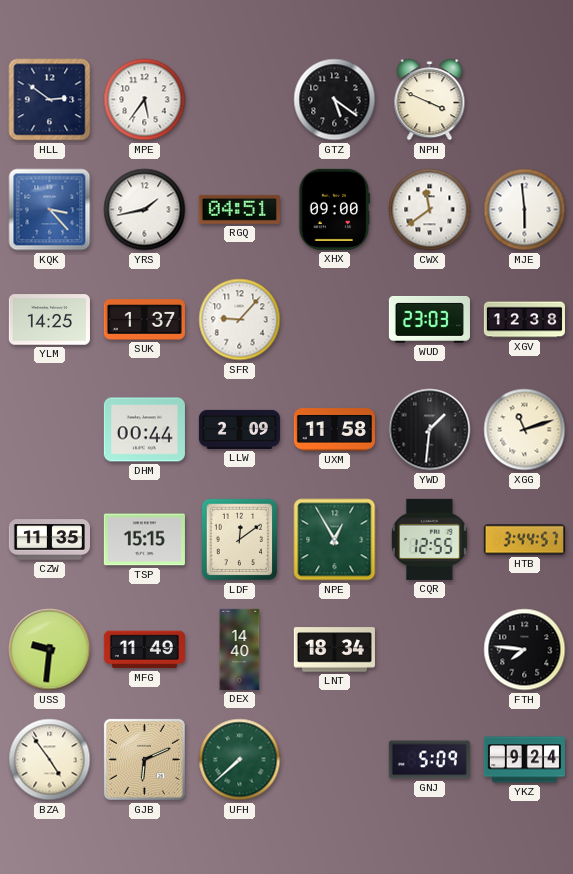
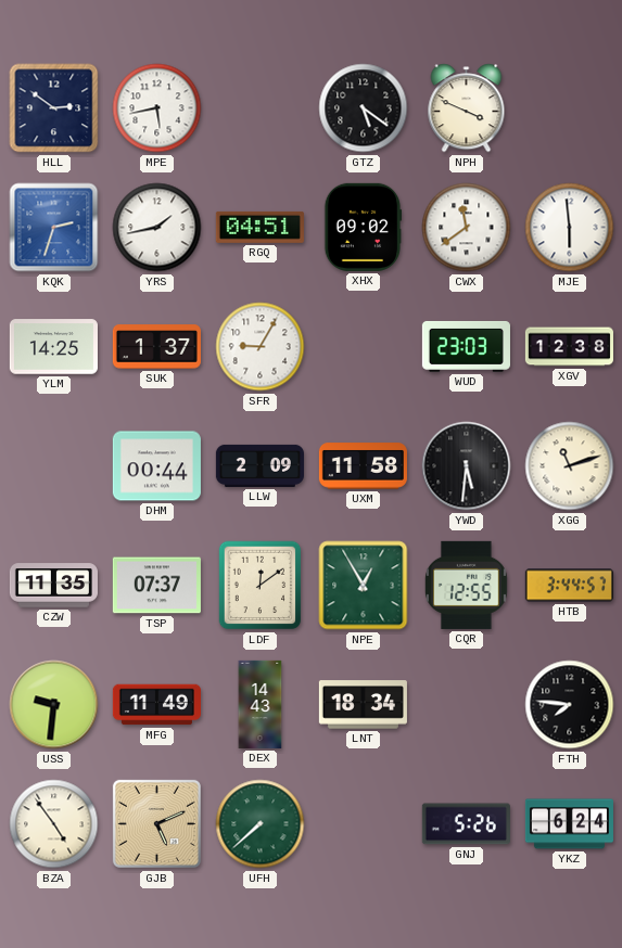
MPE: 5:36 -> 5:43
KQK: 3:23 -> 2:33
XHX: 09:00 -> 09:02
SFR: 9:07 -> 9:05
YWD: 1:31 -> 5:31
TSP: 15:15 -> 07:37
DEX: 14:40 -> 14:43
GJB: 6:11 -> 5:11
GNJ: 5:09 -> 5:26
YKZ: 9:24 -> 6:24
